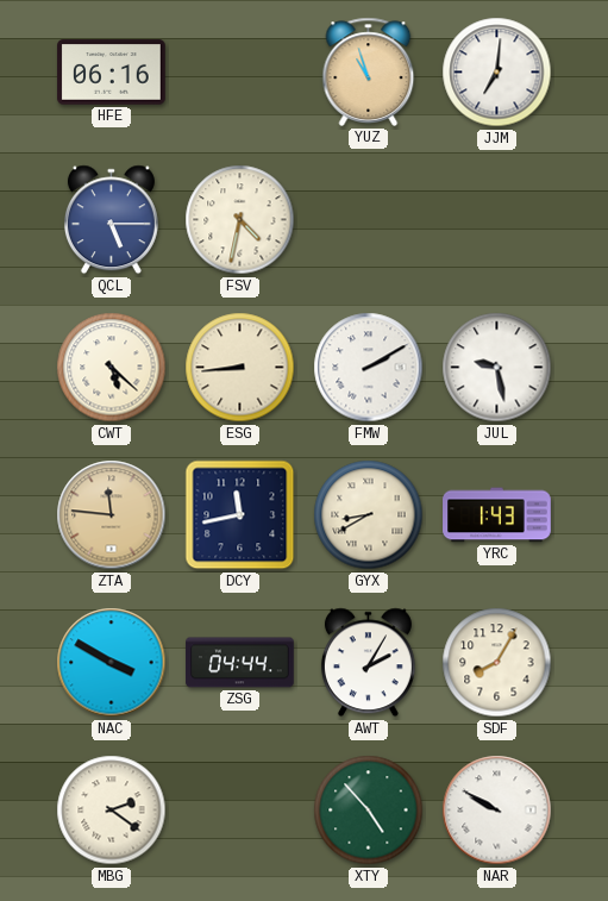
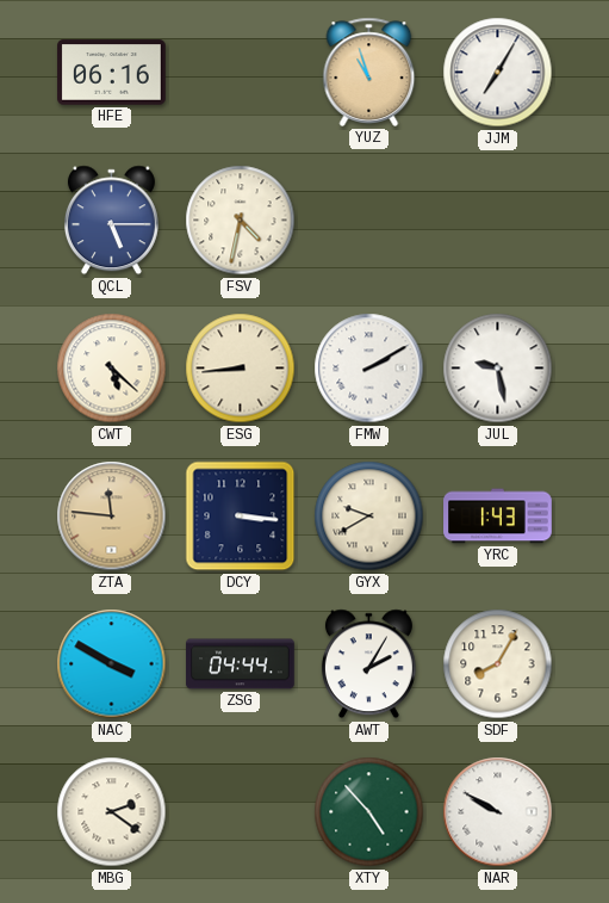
JJM: 7:01 -> 7:05
DCY: 11:43 -> 3:16
GYX: 8:40 -> 9:40
